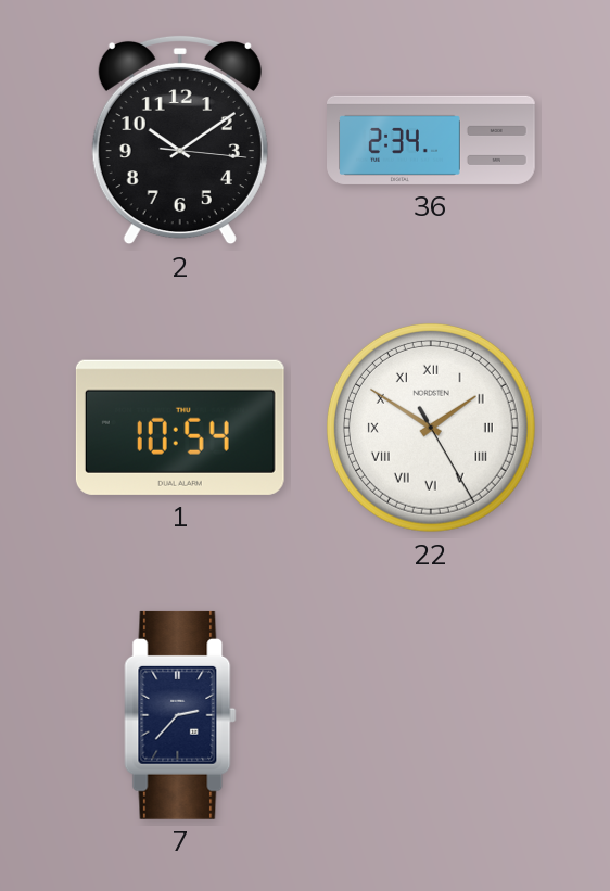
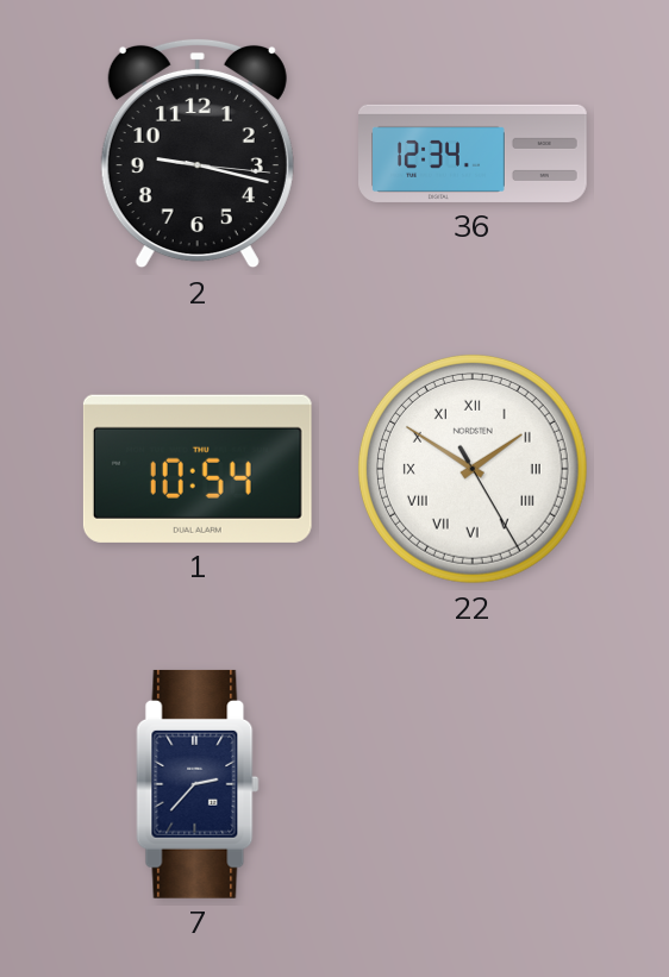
2: 10:09 -> 9:17
36: 2:34 -> 12:34
